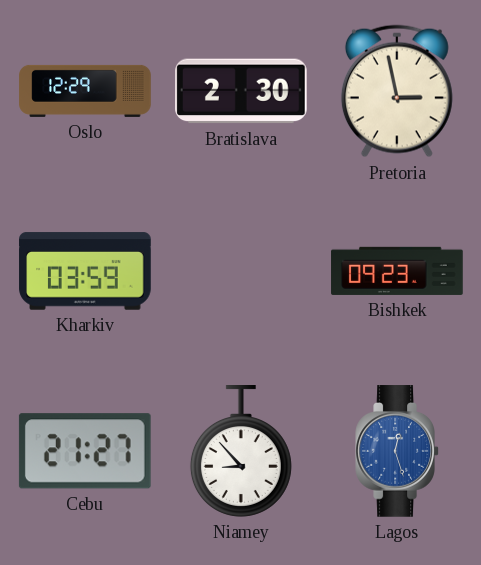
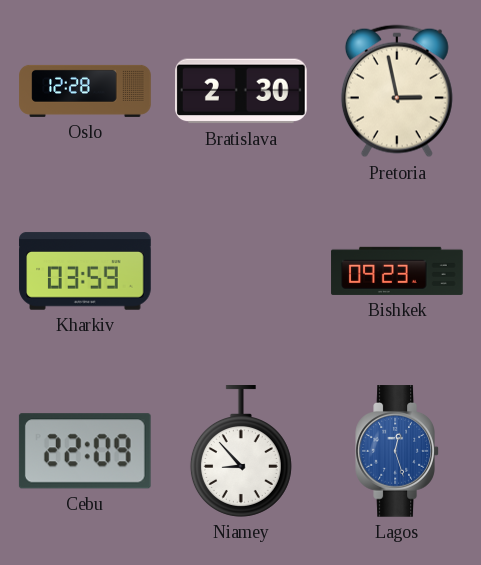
Oslo: 12:29 -> 12:28
Cebu: 21:27 -> 22:09
